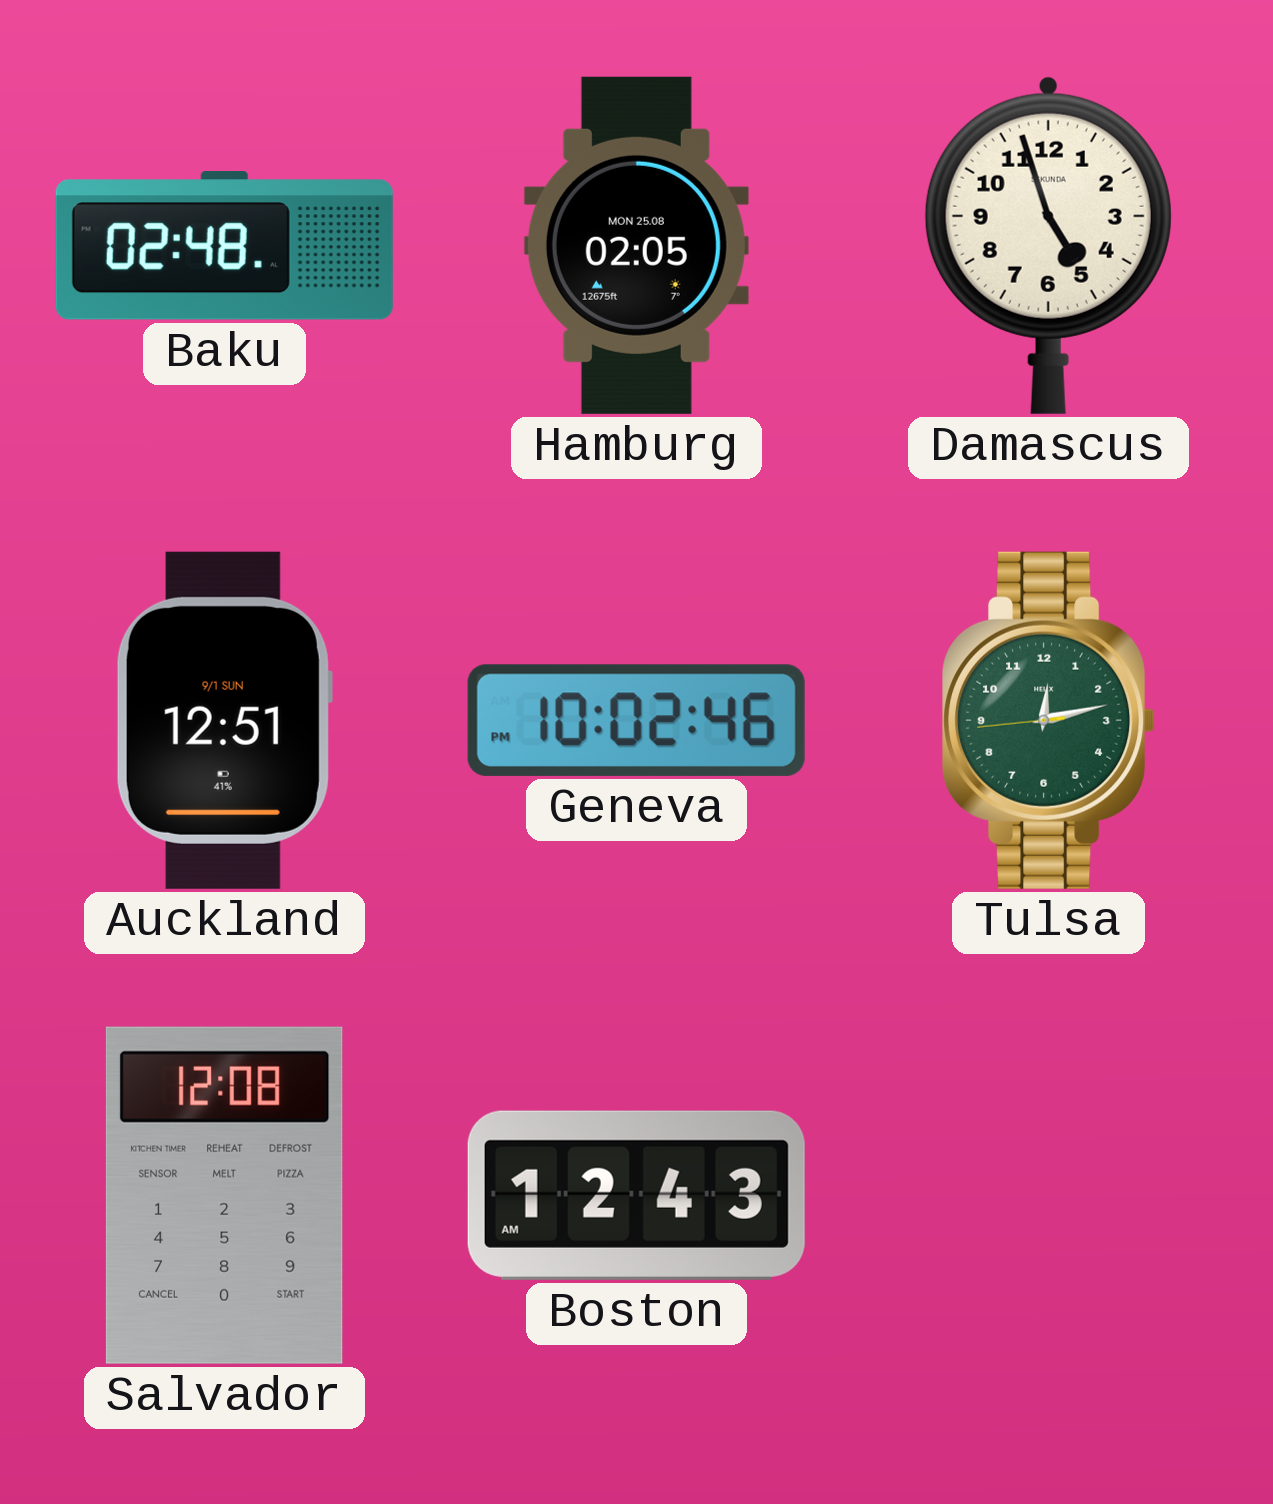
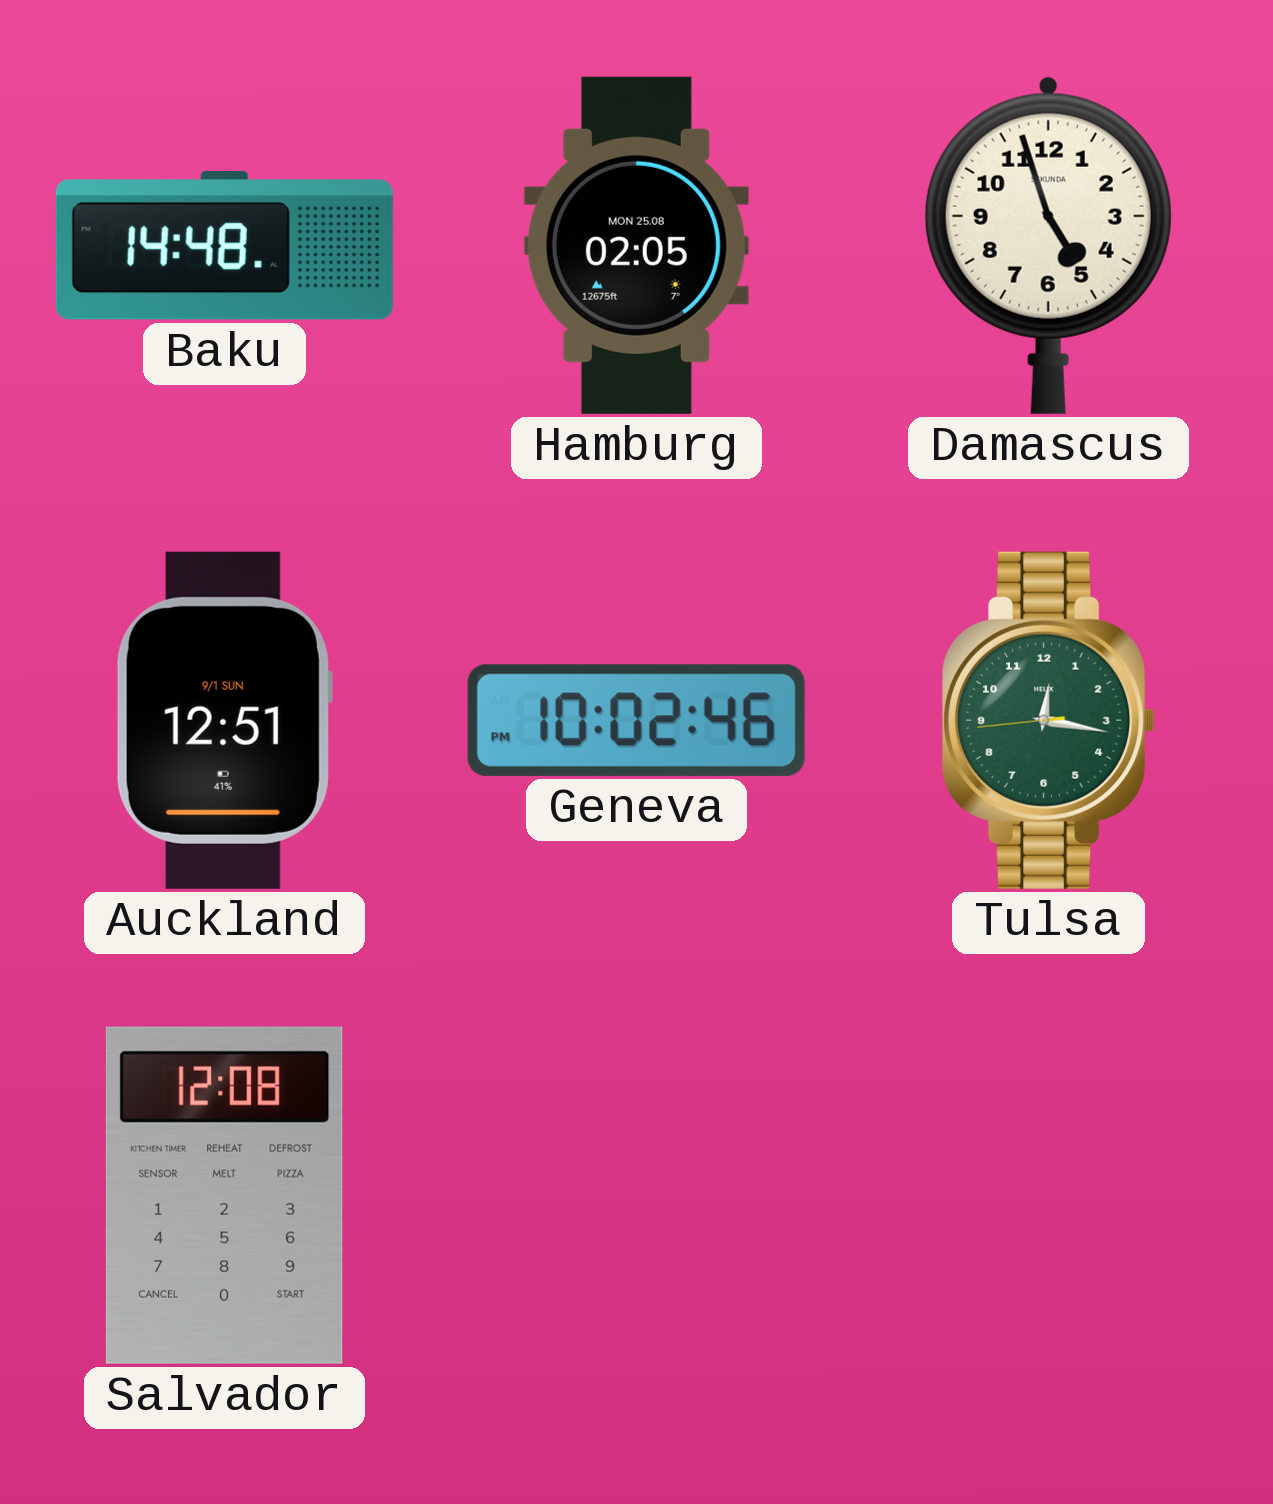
Baku: 02:48 -> 14:48
Tulsa: 12:12 -> 12:16
Boston: 12:43 -> none
